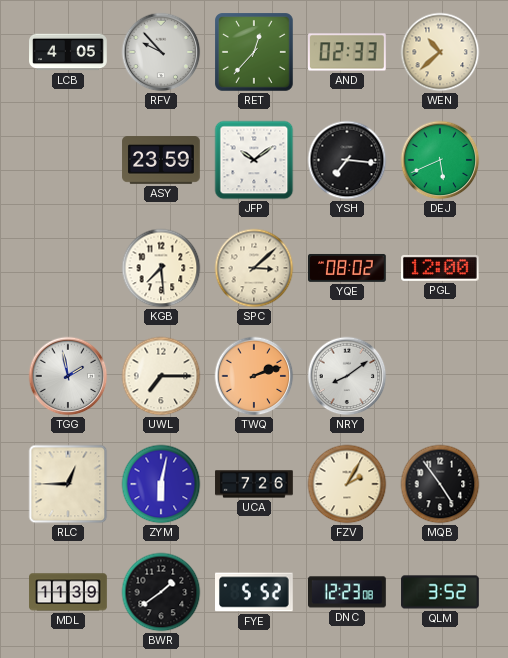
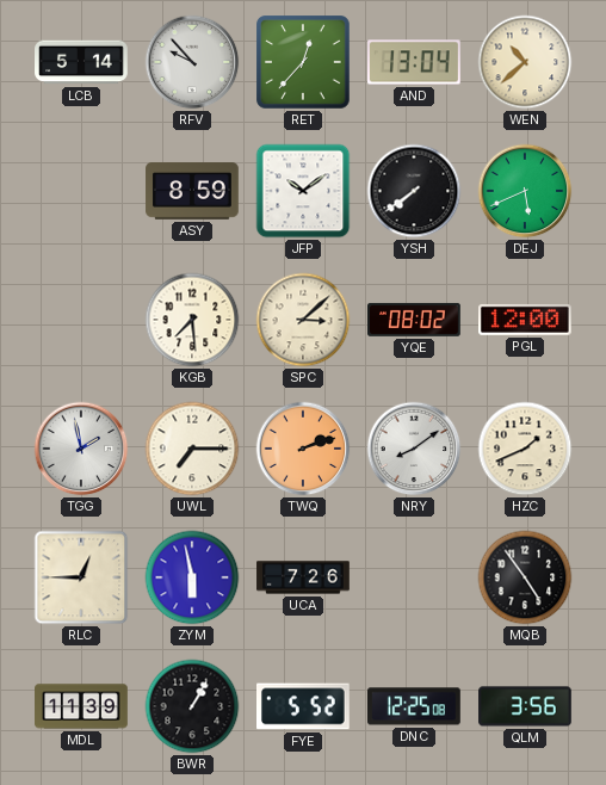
LCB: 4:05 -> 5:14
AND: 02:33 -> 13:04
ASY: 23:59 -> 8:59
YSH: 7:16 -> 7:39
HZC: none -> 1:41
ZYM: 6:02 -> 5:58
FZV: 2:05 -> none
BWR: 1:39 -> 1:05
DNC: 12:23 -> 12:25
QLM: 3:52 -> 3:56
